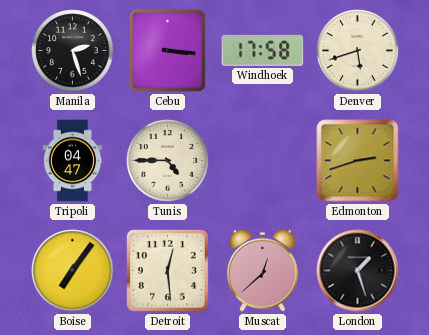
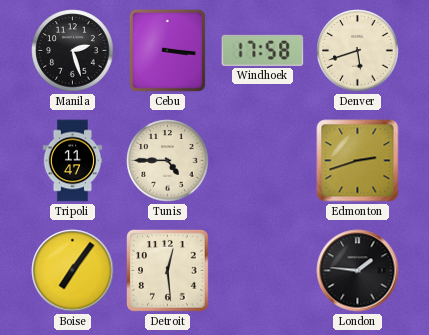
Tripoli: 04:47 -> 11:47
Muscat: 12:38 -> none
London: 1:27 -> 1:46
